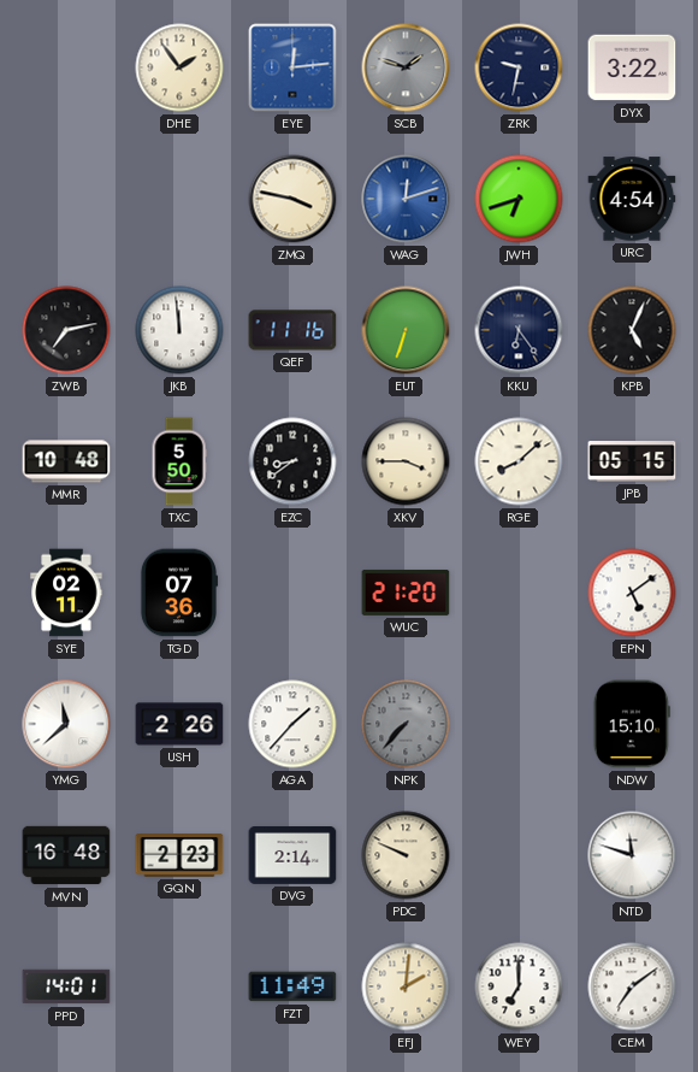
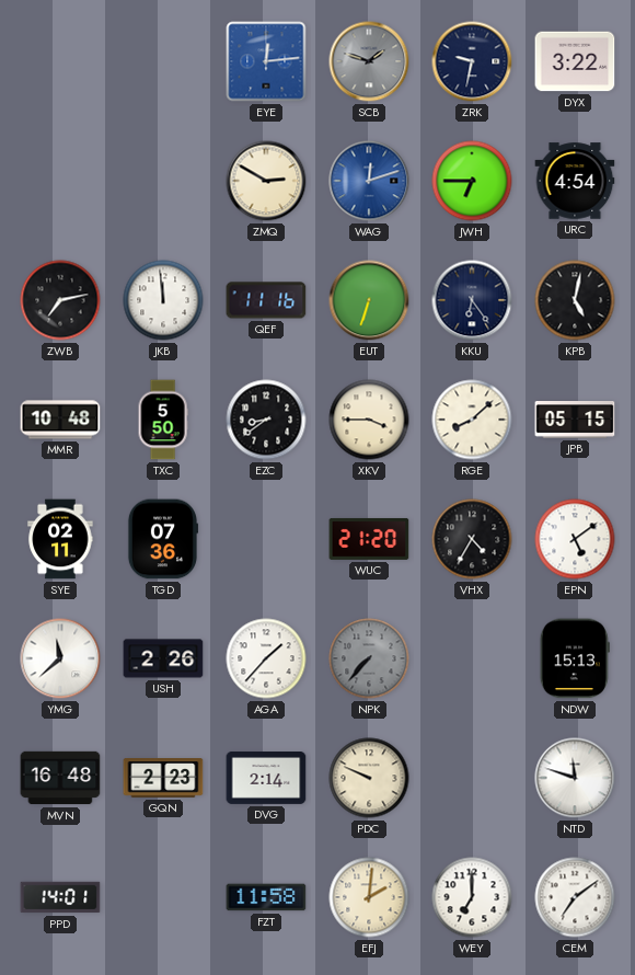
DHE: 1:54 -> none
ZMQ: 3:47 -> 2:50
JWH: 6:42 -> 6:45
KPB: 5:04 -> 5:02
VHX: none -> 4:35
NDW: 15:10 -> 15:13
FZT: 11:49 -> 11:58
